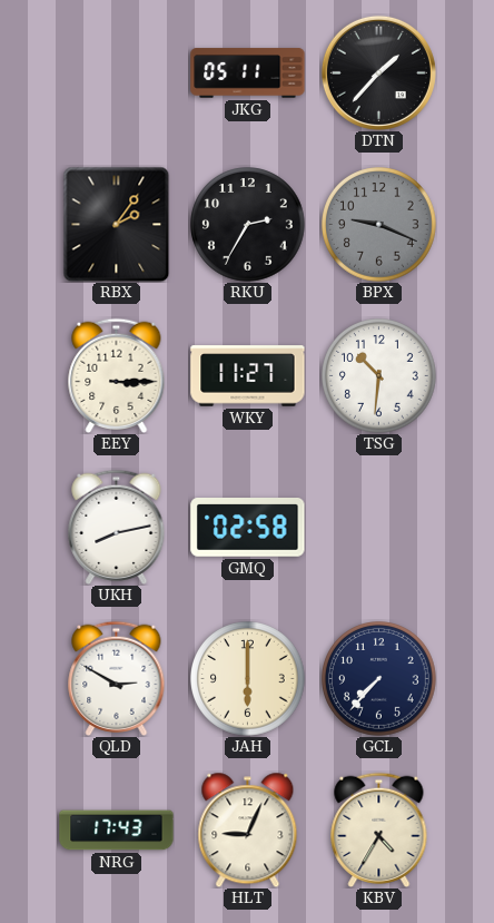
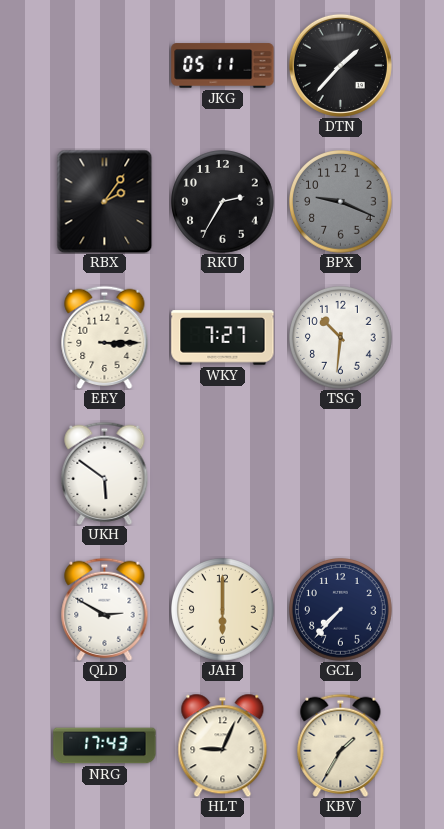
WKY: 11:27 -> 7:27
UKH: 8:13 -> 5:51
GMQ: 02:58 -> none
KBV: 4:35 -> 1:35
